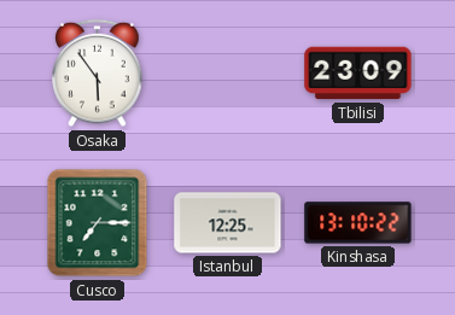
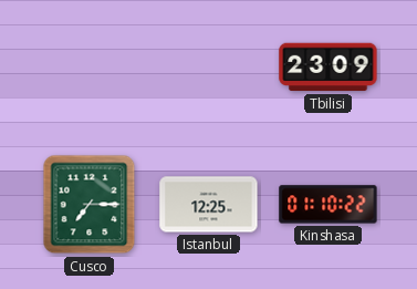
Osaka: 5:54 -> none
Kinshasa: 13:10 -> 01:10
